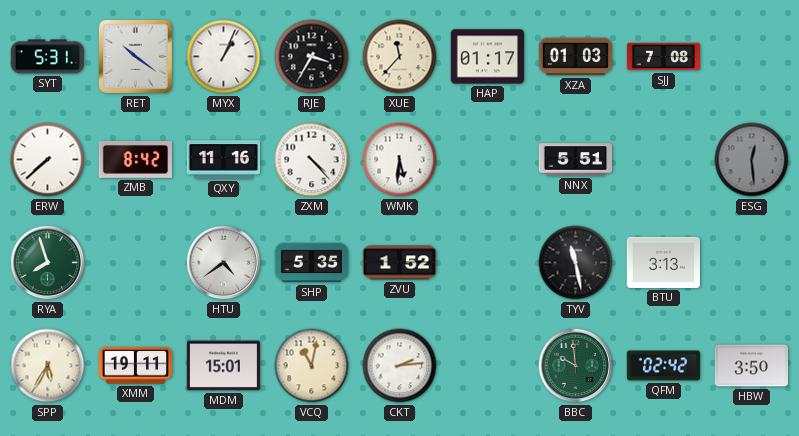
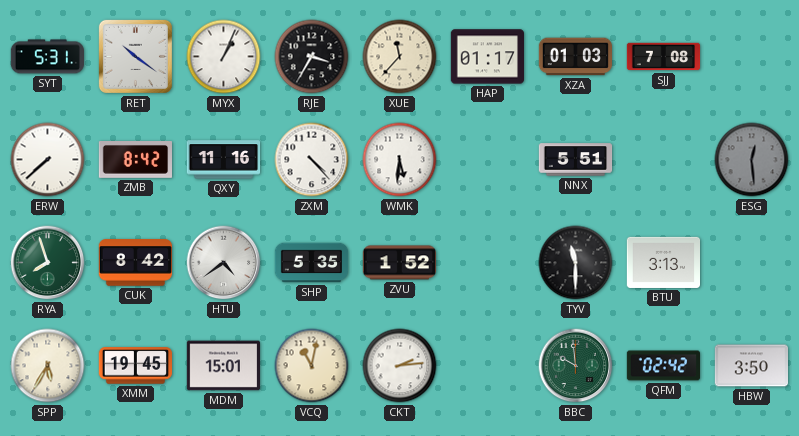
CUK: none -> 8:42
TYV: 11:28 -> 11:30
XMM: 19:11 -> 19:45
